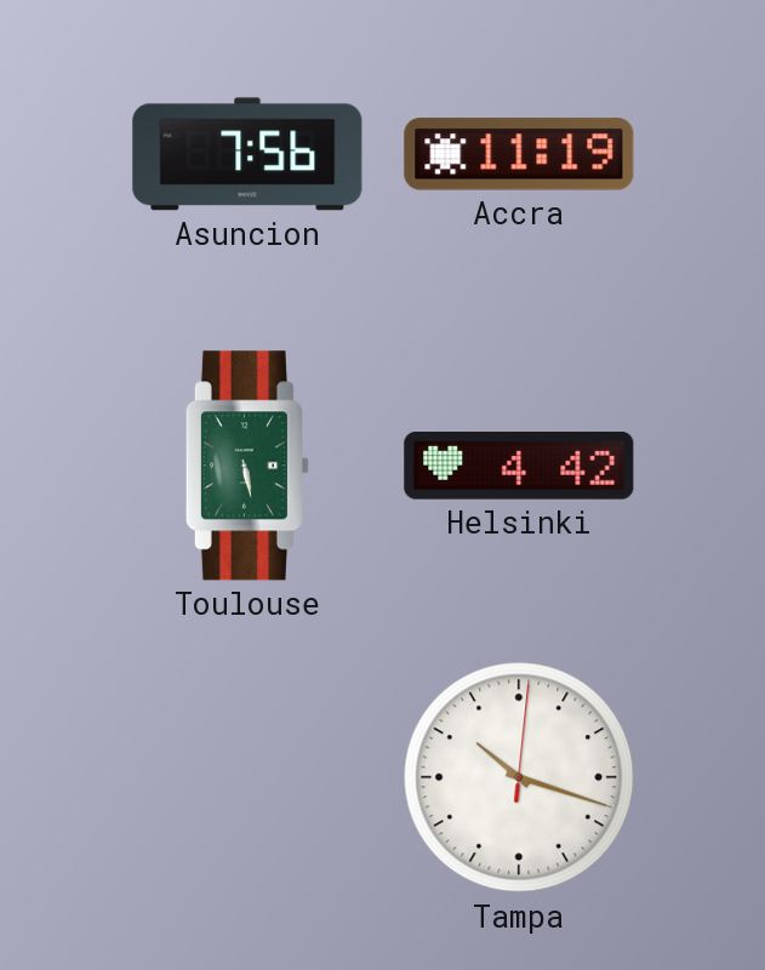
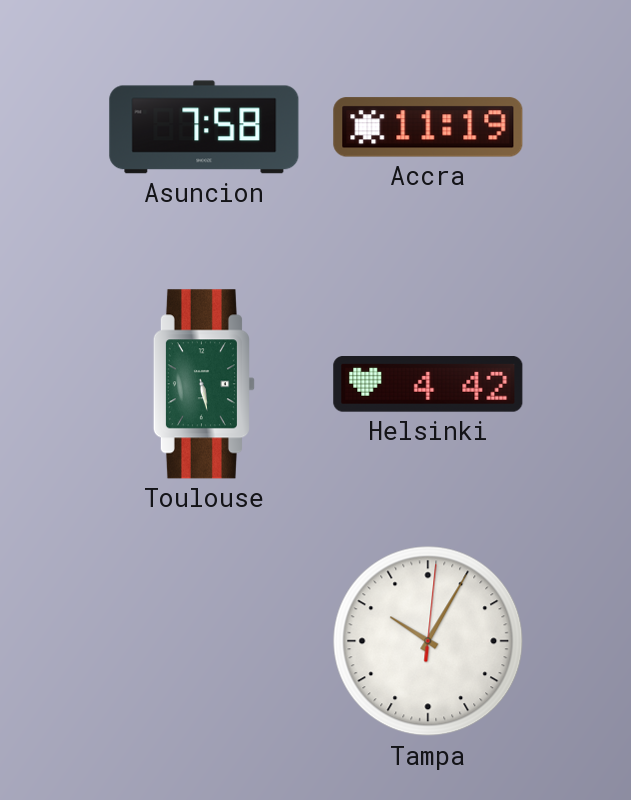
Asuncion: 7:56 -> 7:58
Tampa: 10:18 -> 10:05
